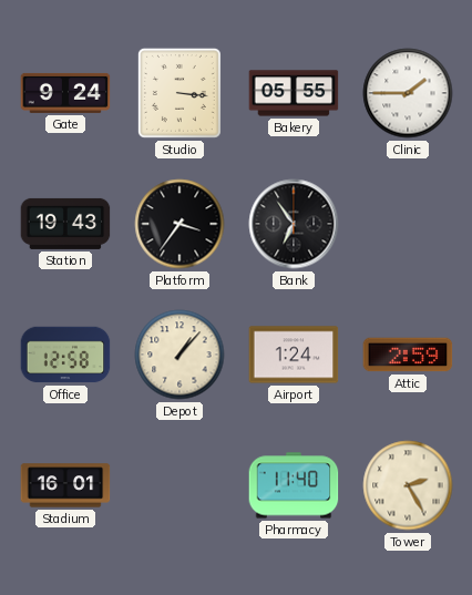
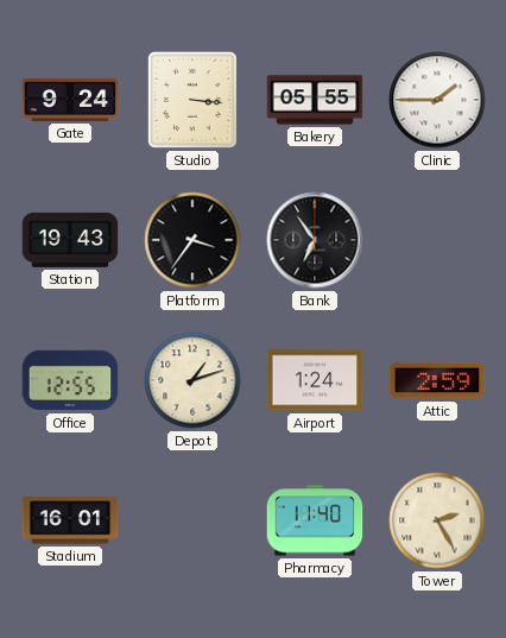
Office: 12:58 -> 12:55
Depot: 1:07 -> 1:12
